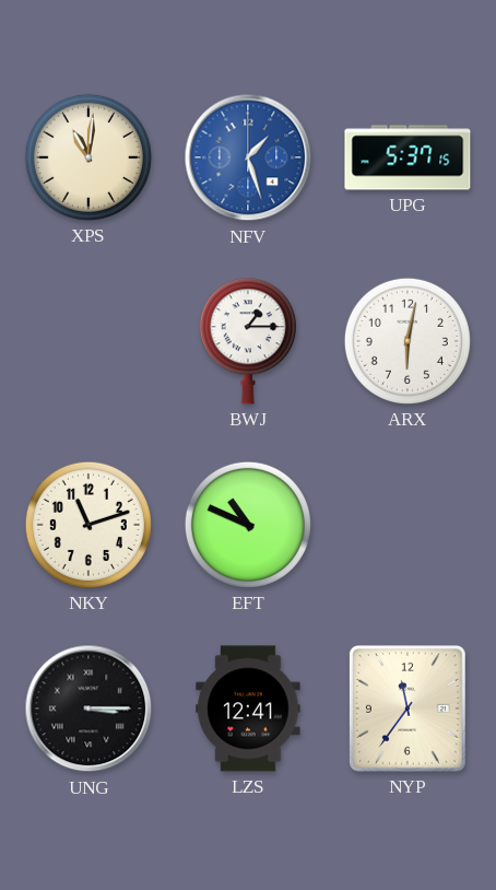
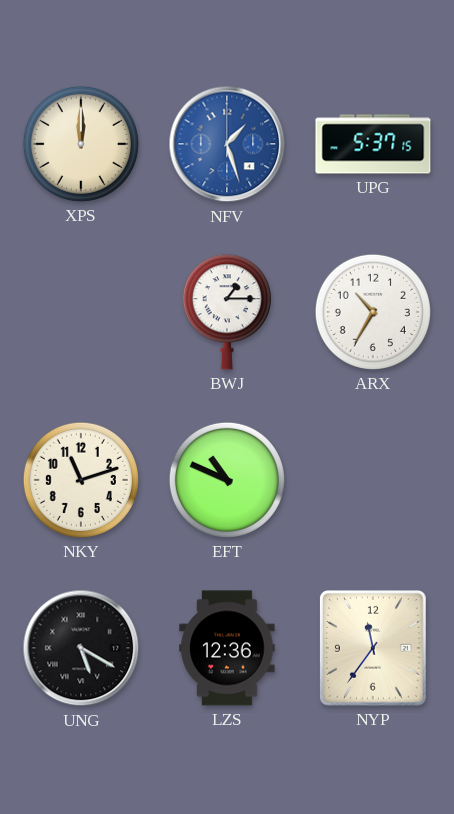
XPS: 11:01 -> 12:00
ARX: 6:02 -> 10:35
UNG: 3:15 -> 5:20
LZS: 12:41 -> 12:36
